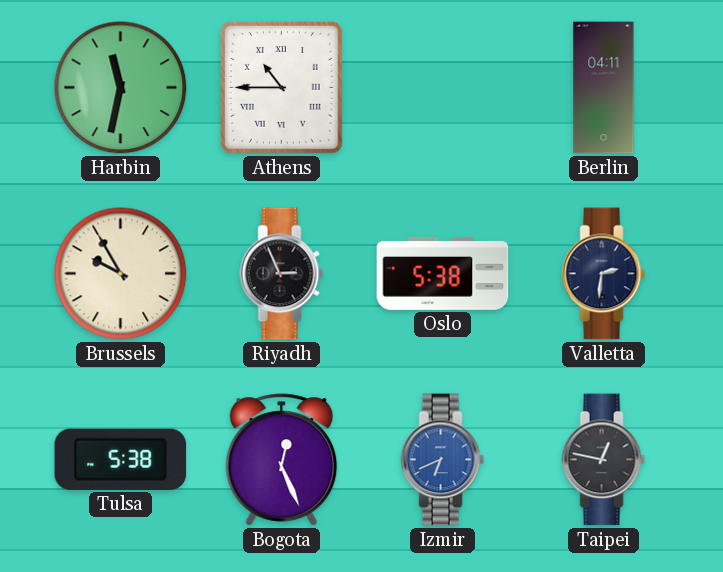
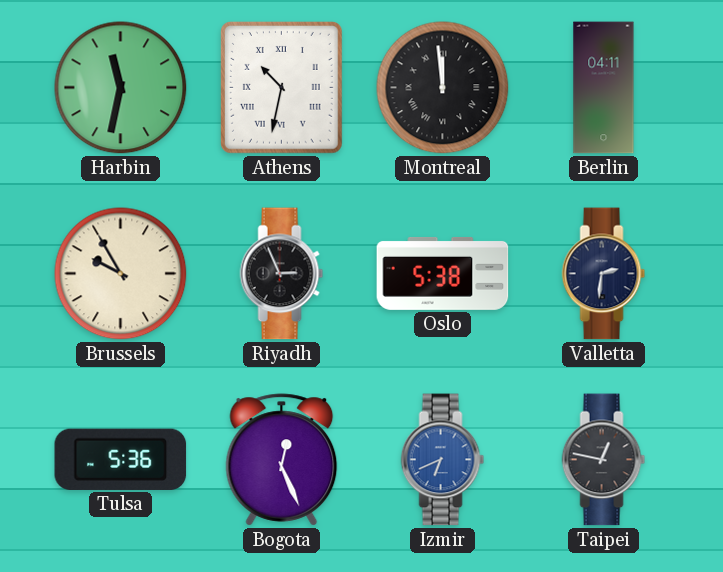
Athens: 10:45 -> 10:32
Montreal: none -> 11:59
Tulsa: 5:38 -> 5:36
